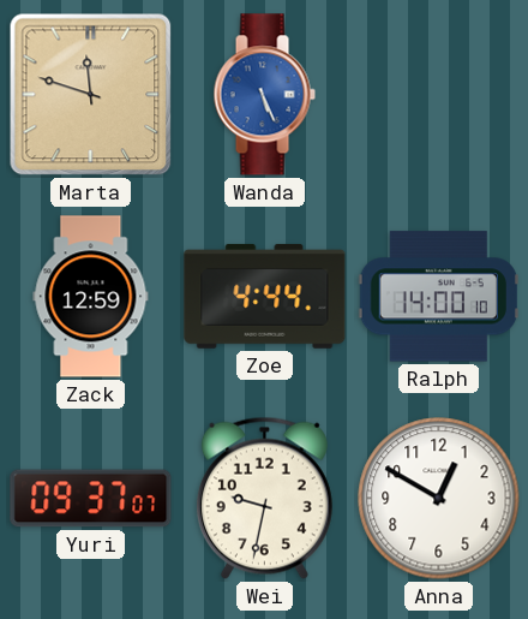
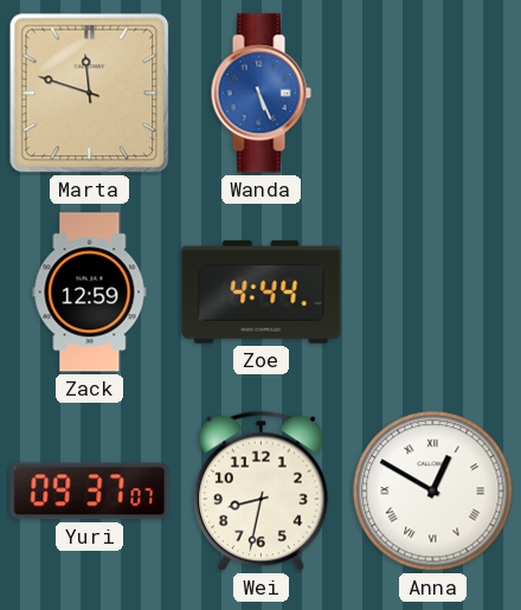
Ralph: 14:00 -> none
Wei: 9:32 -> 8:32
Anna numerals: Arabic -> Roman
